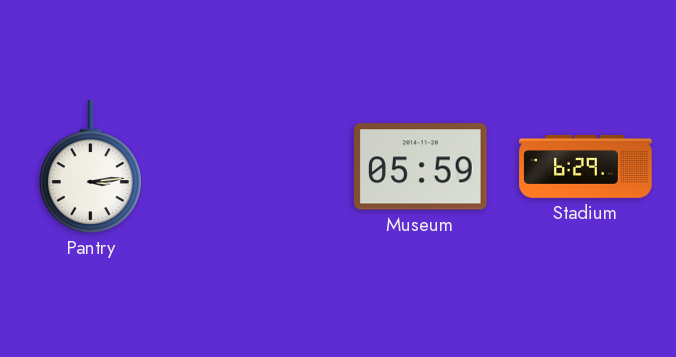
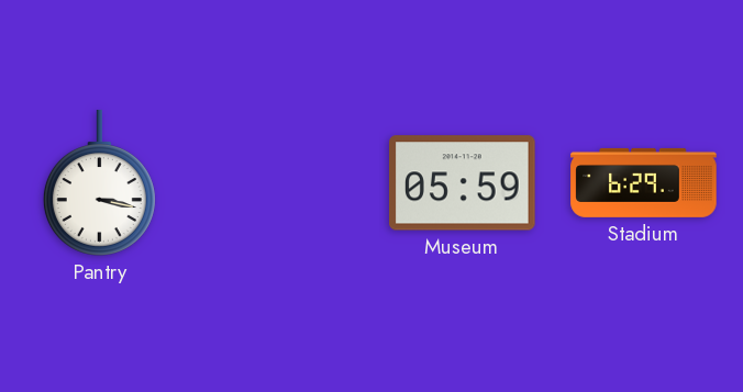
Pantry: 3:14 -> 3:17
